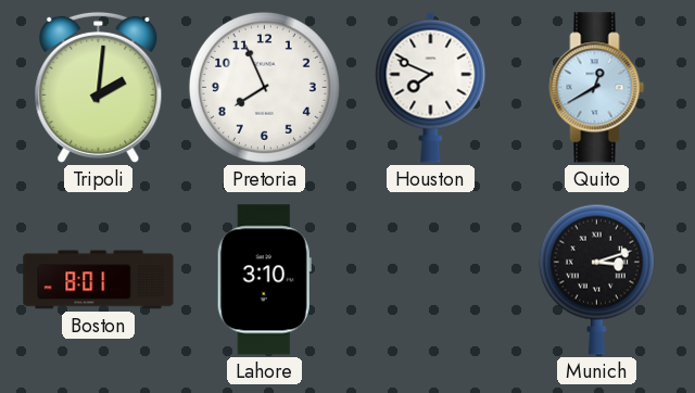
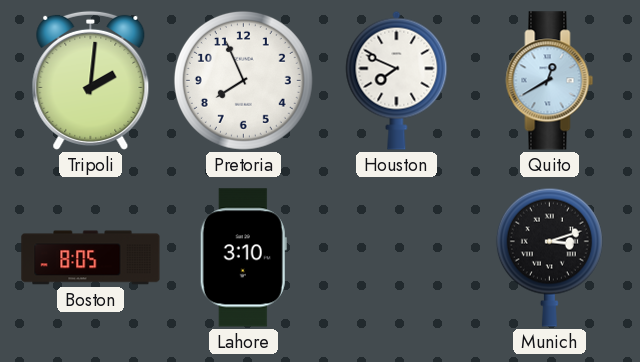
Boston: 8:01 -> 8:05
